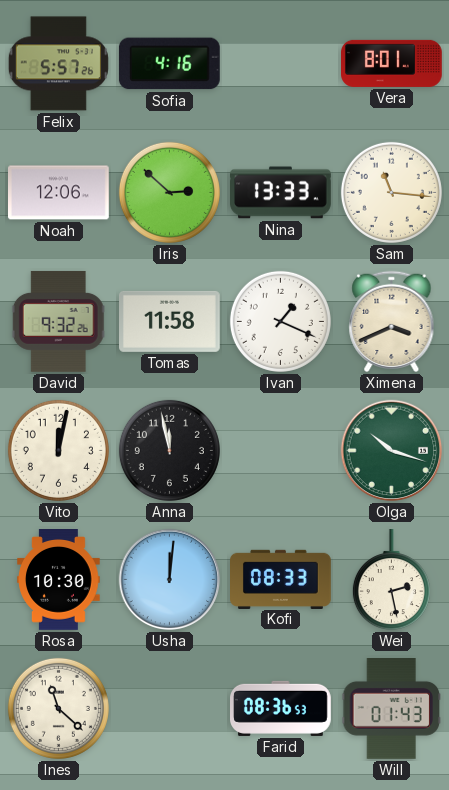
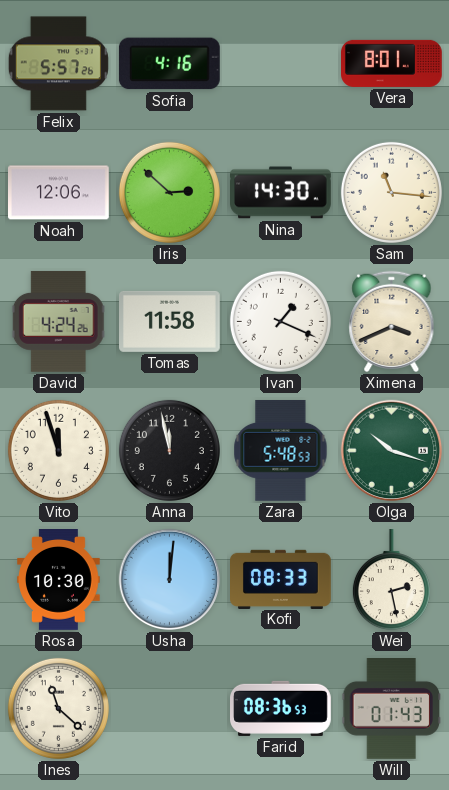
Nina: 13:33 -> 14:30
David: 9:32 -> 4:24
Vito: 12:02 -> 11:57
Zara: none -> 5:48
